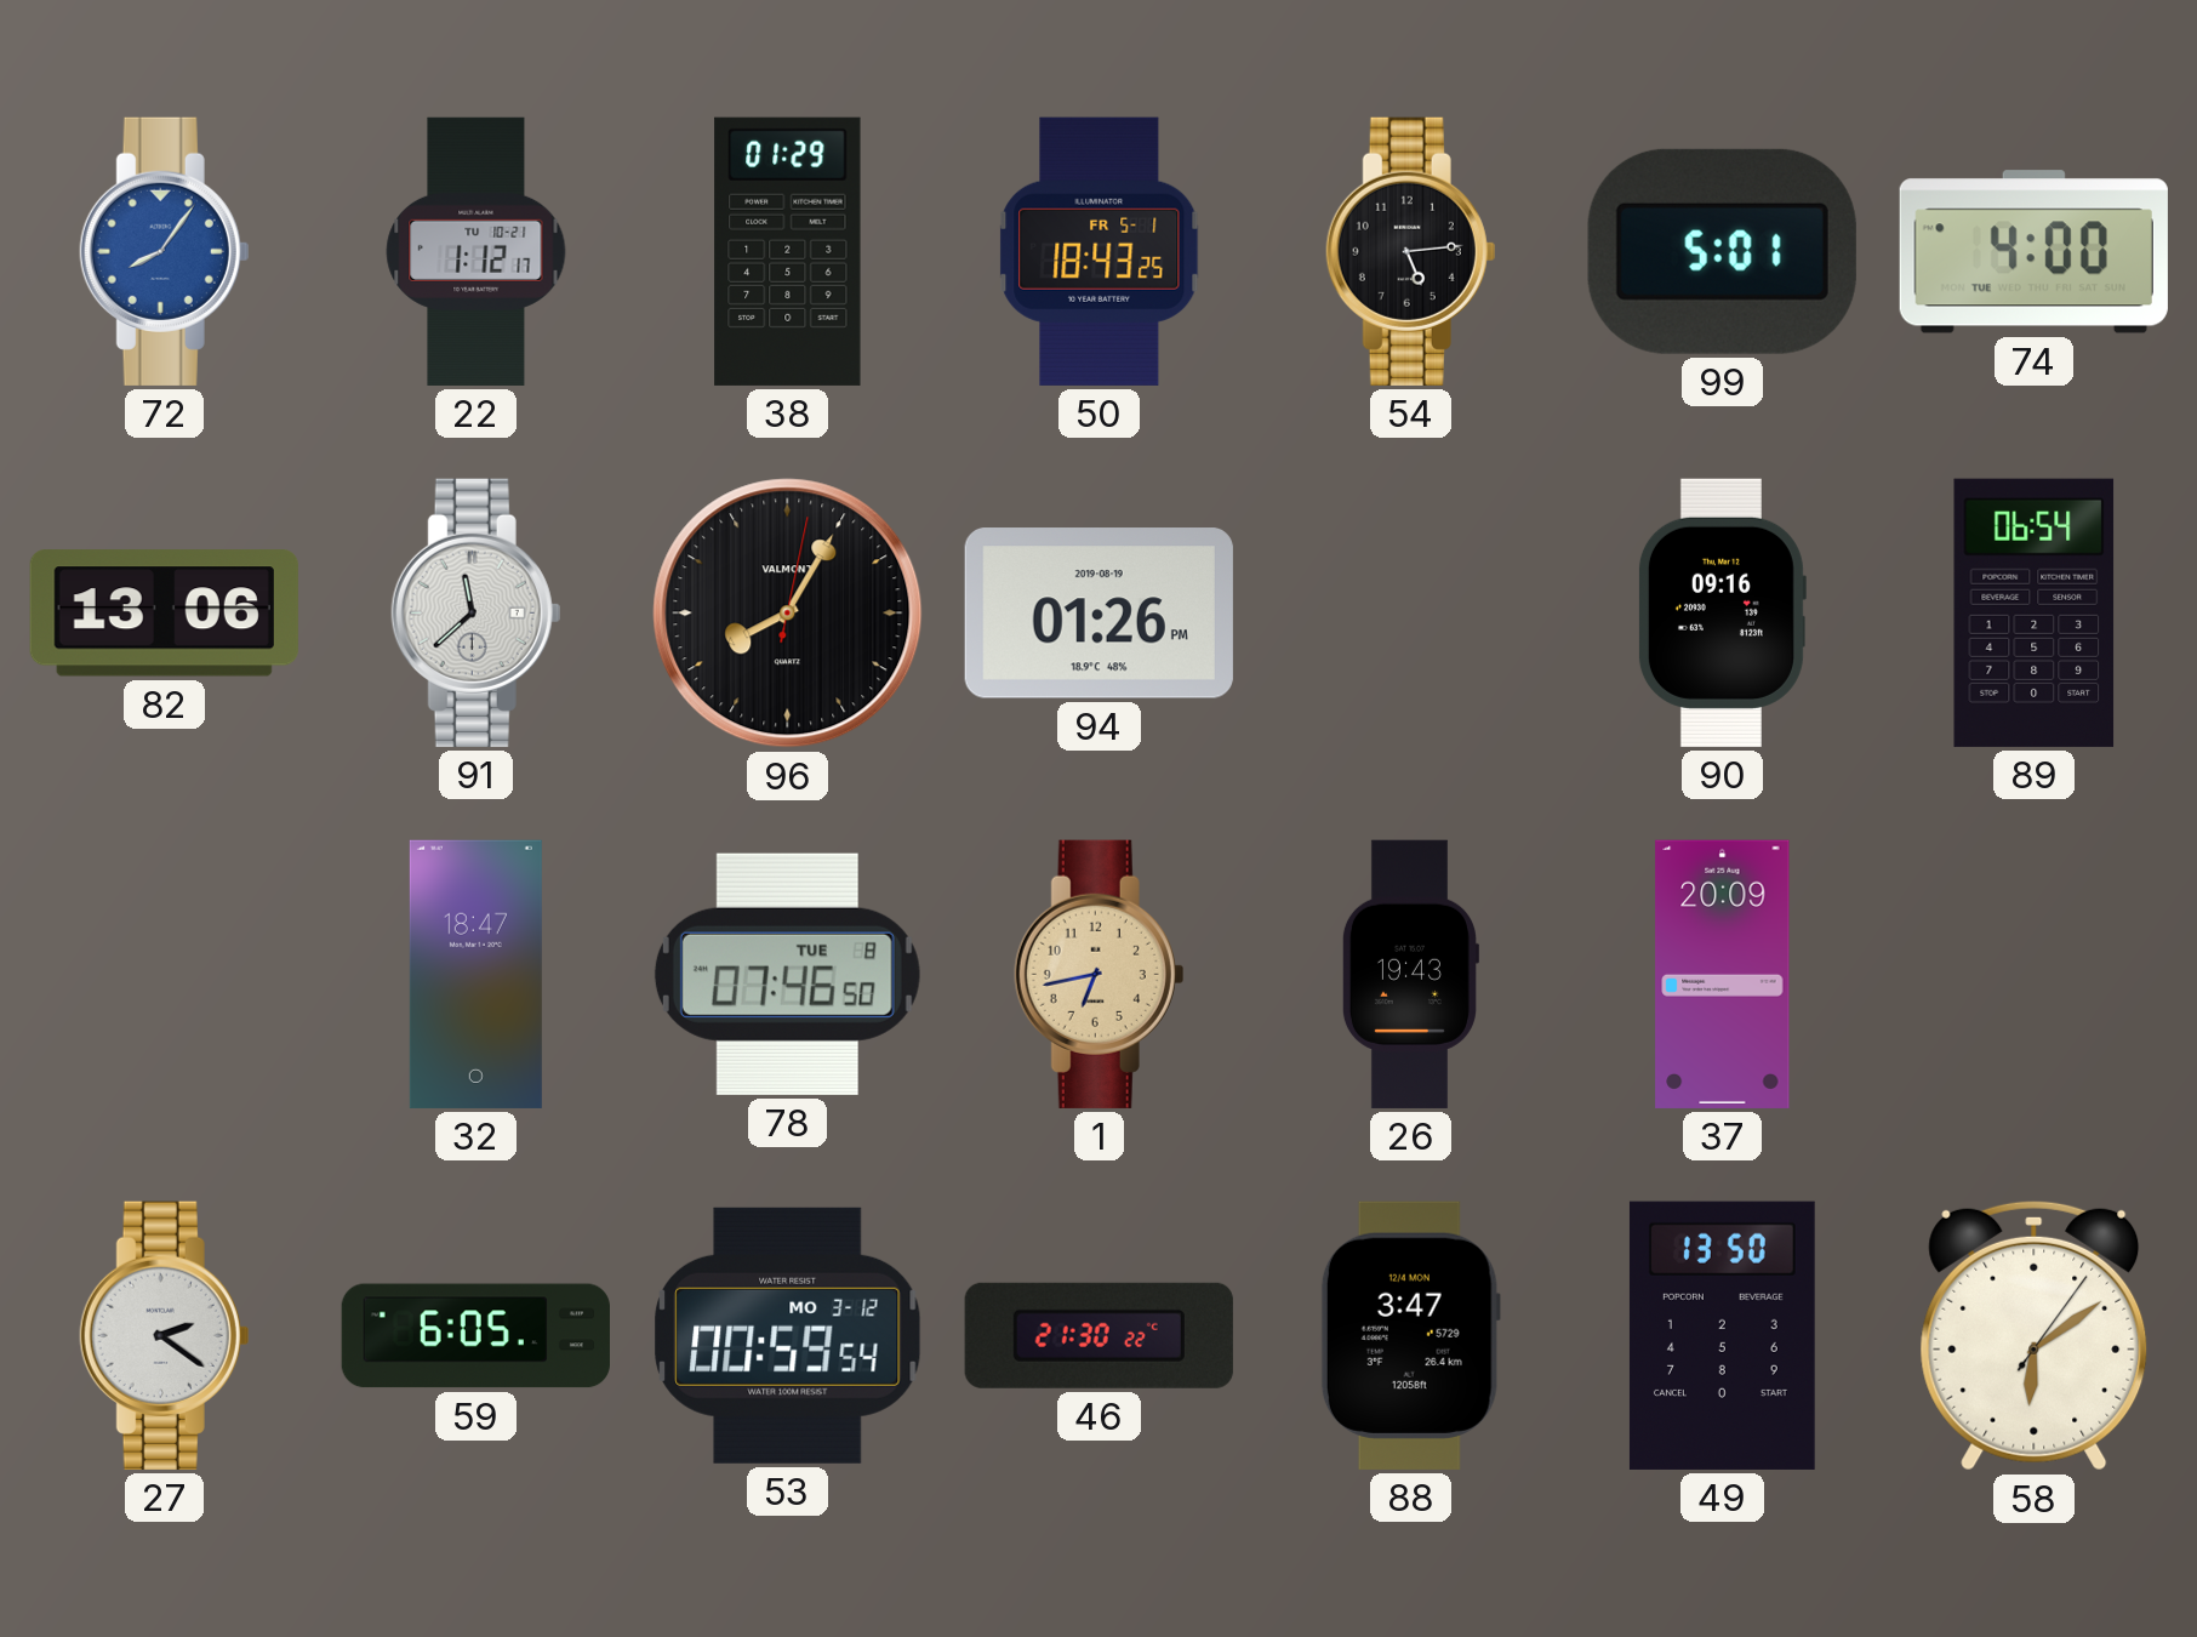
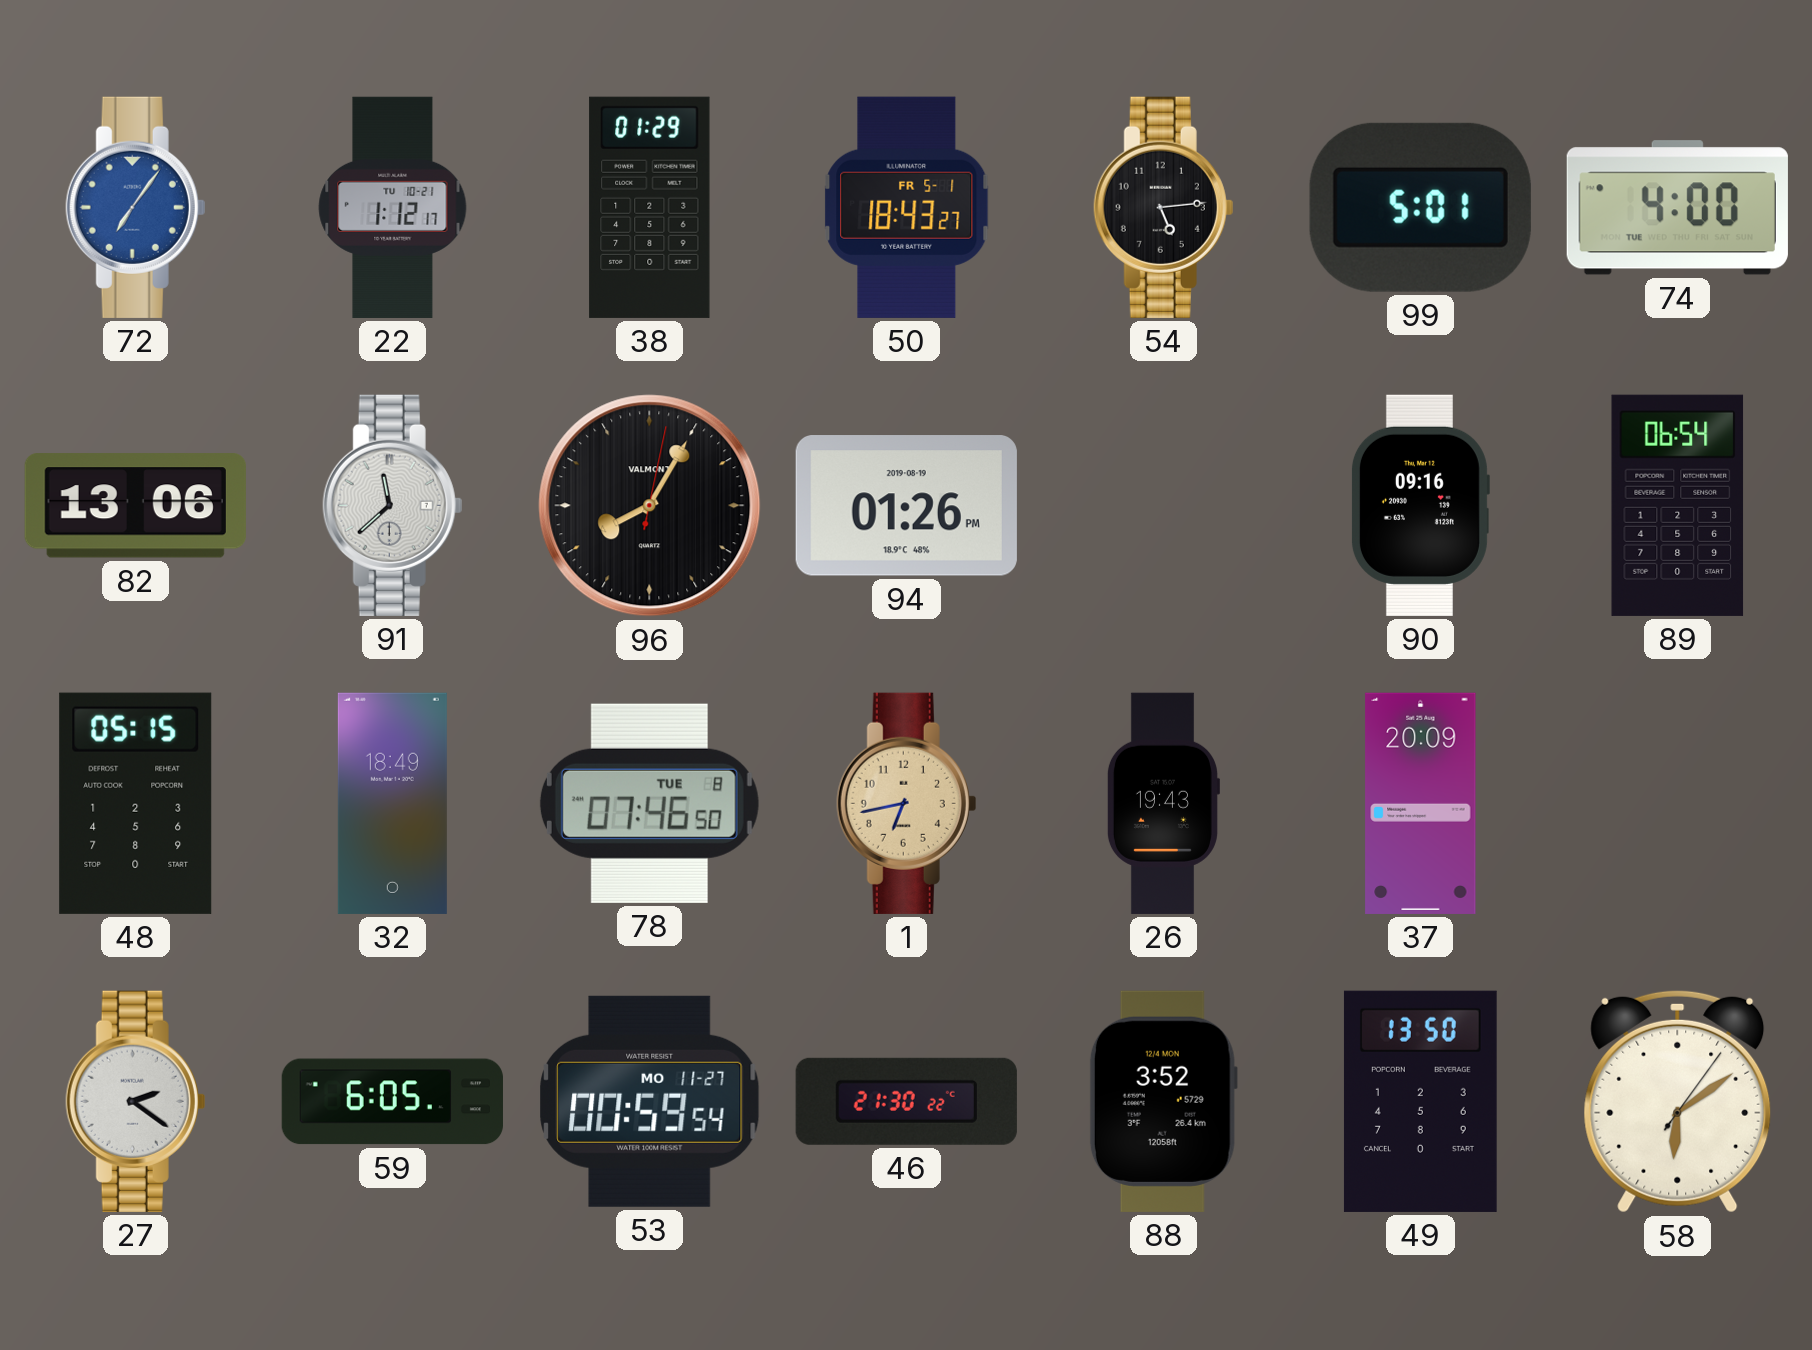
72: 8:06 -> 7:06
50: 18:43:25 -> 18:43:27
48: none -> 05:15
32: 18:47 -> 18:49
53 date: MO 3-12 -> MO 11-27
88: 3:47 -> 3:52
